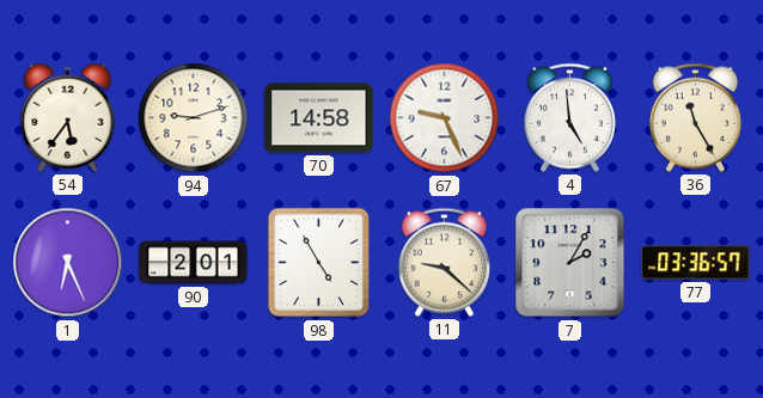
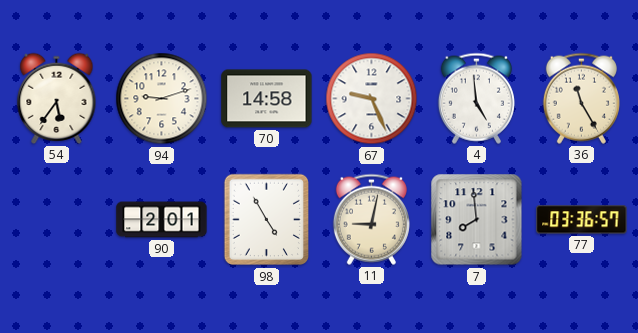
1: 6:26 -> none
11: 9:22 -> 9:02
7: 2:05 -> 7:59
